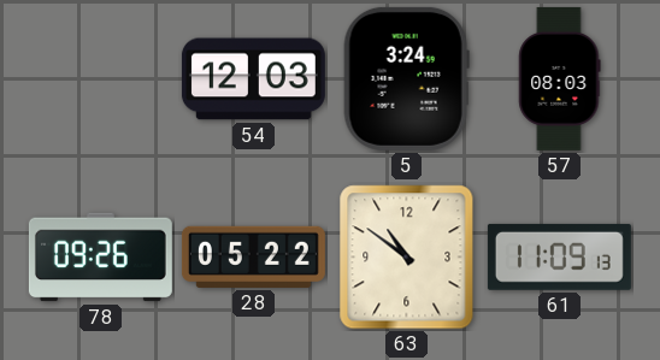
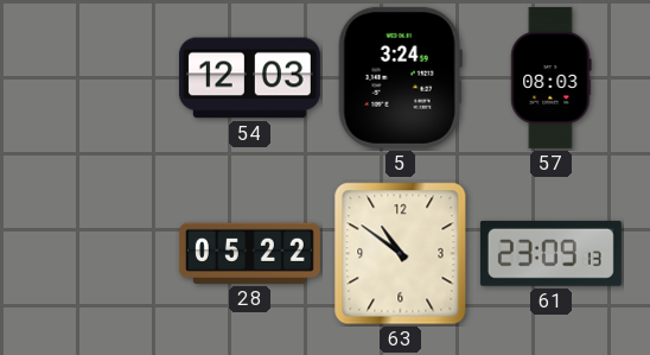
78: 09:26 -> none
61: 11:09 -> 23:09
